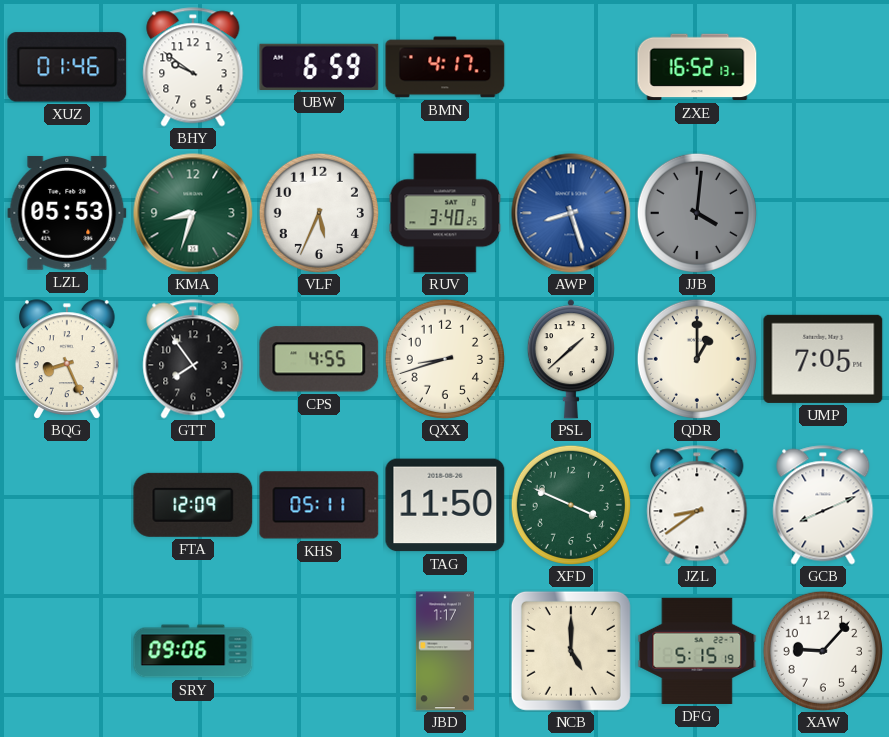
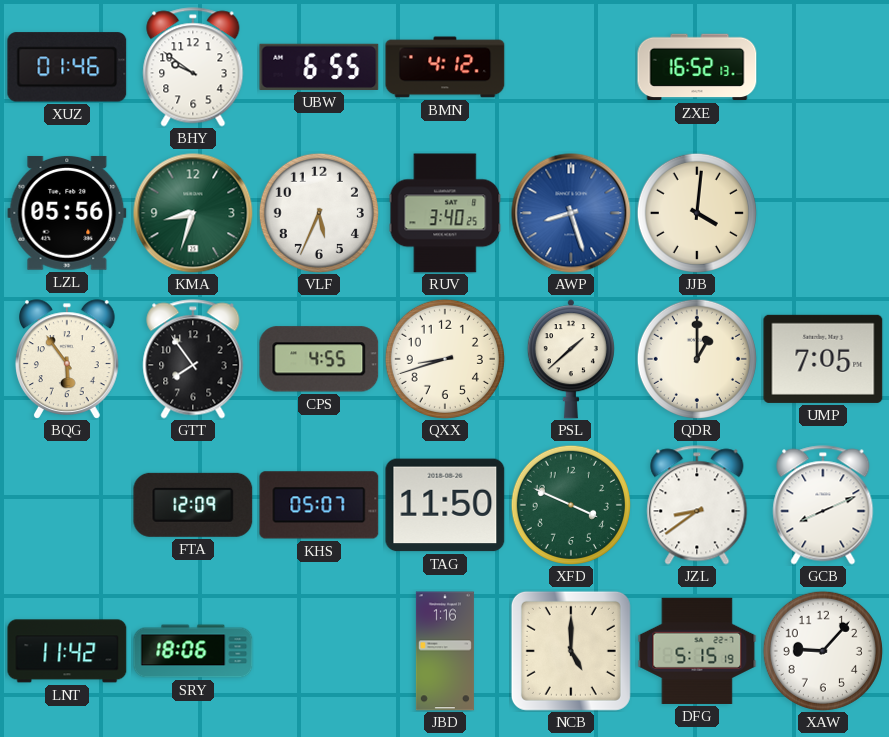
UBW: 6:59 -> 6:55
BMN: 4:17 -> 4:12
LZL: 05:53 -> 05:56
JJB dial: grey -> cream
BQG: 8:26 -> 5:54
KHS: 05:11 -> 05:07
LNT: none -> 11:42
SRY: 09:06 -> 18:06
JBD: 1:17 -> 1:16
